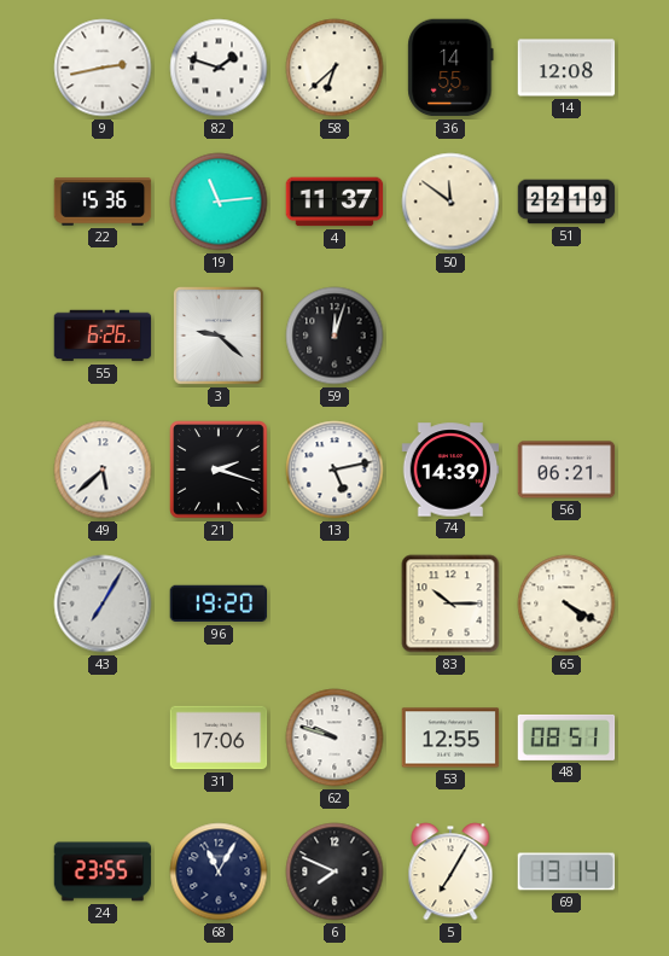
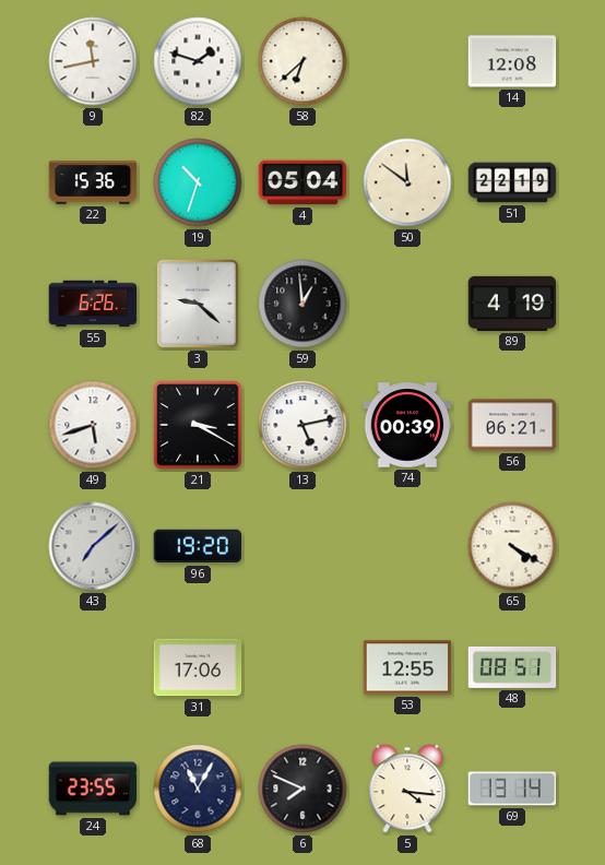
9: 2:43 -> 11:43
36: 14:55 -> none
19: 11:14 -> 10:33
4: 11:37 -> 05:04
59: 12:03 -> 12:59
89: none -> 4:19
49: 5:38 -> 5:42
21: 2:18 -> 3:20
74: 14:39 -> 00:39
43: 7:05 -> 7:08
83: 10:15 -> none
62: 9:48 -> none
5: 7:05 -> 4:16
